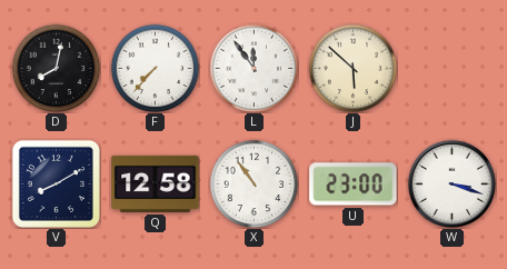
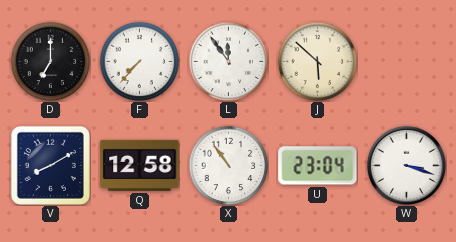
D: 8:02 -> 7:00
U: 23:00 -> 23:04
